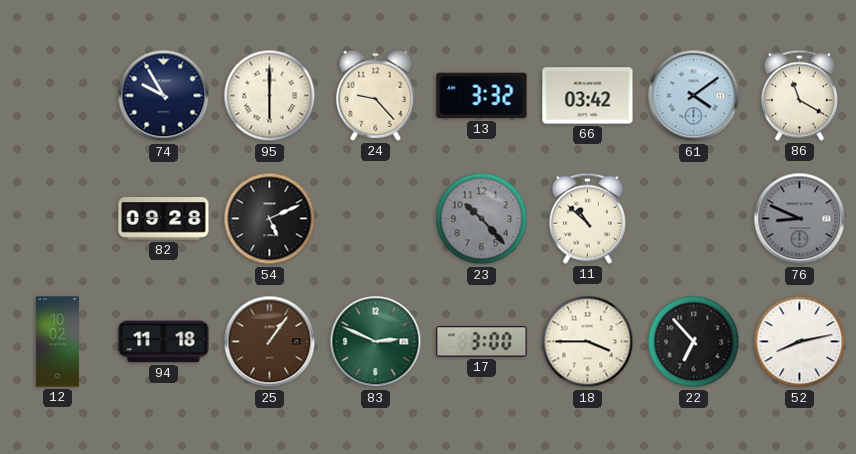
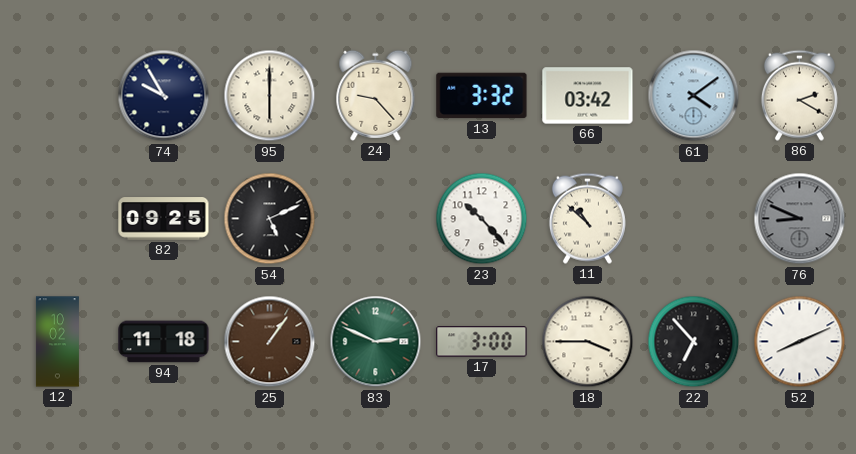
86: 11:20 -> 2:20
82: 09:28 -> 09:25
23 dial: grey -> white
52: 8:13 -> 8:11
